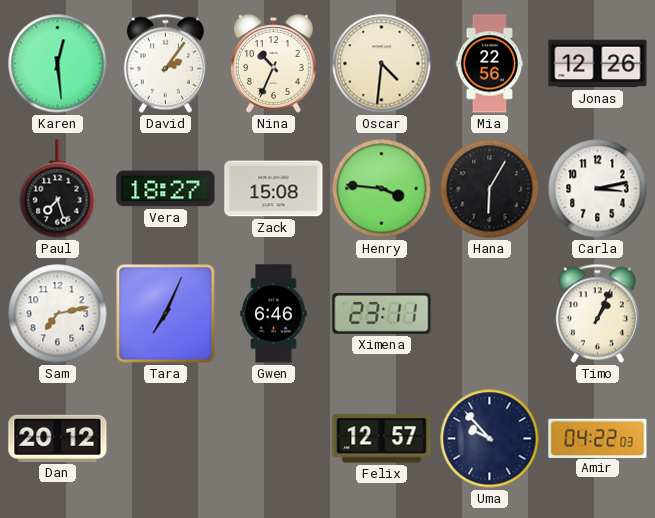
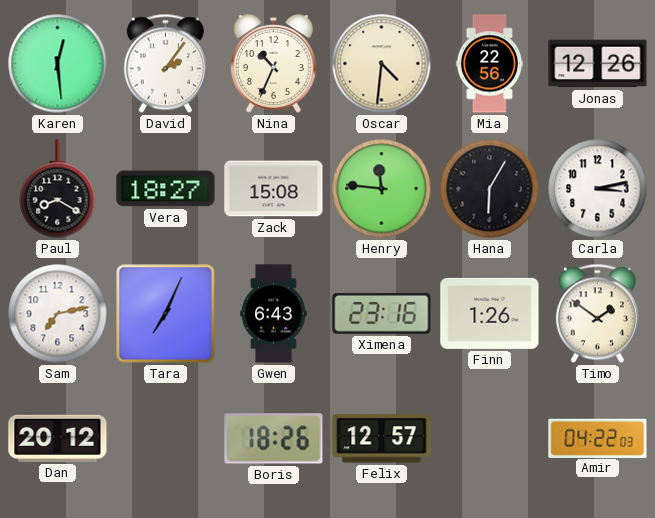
Paul: 7:27 -> 8:20
Henry: 3:46 -> 11:46
Gwen: 6:46 -> 6:43
Ximena: 23:11 -> 23:16
Finn: none -> 1:26
Timo: 1:04 -> 1:51
Boris: none -> 18:26
Uma: 9:53 -> none
